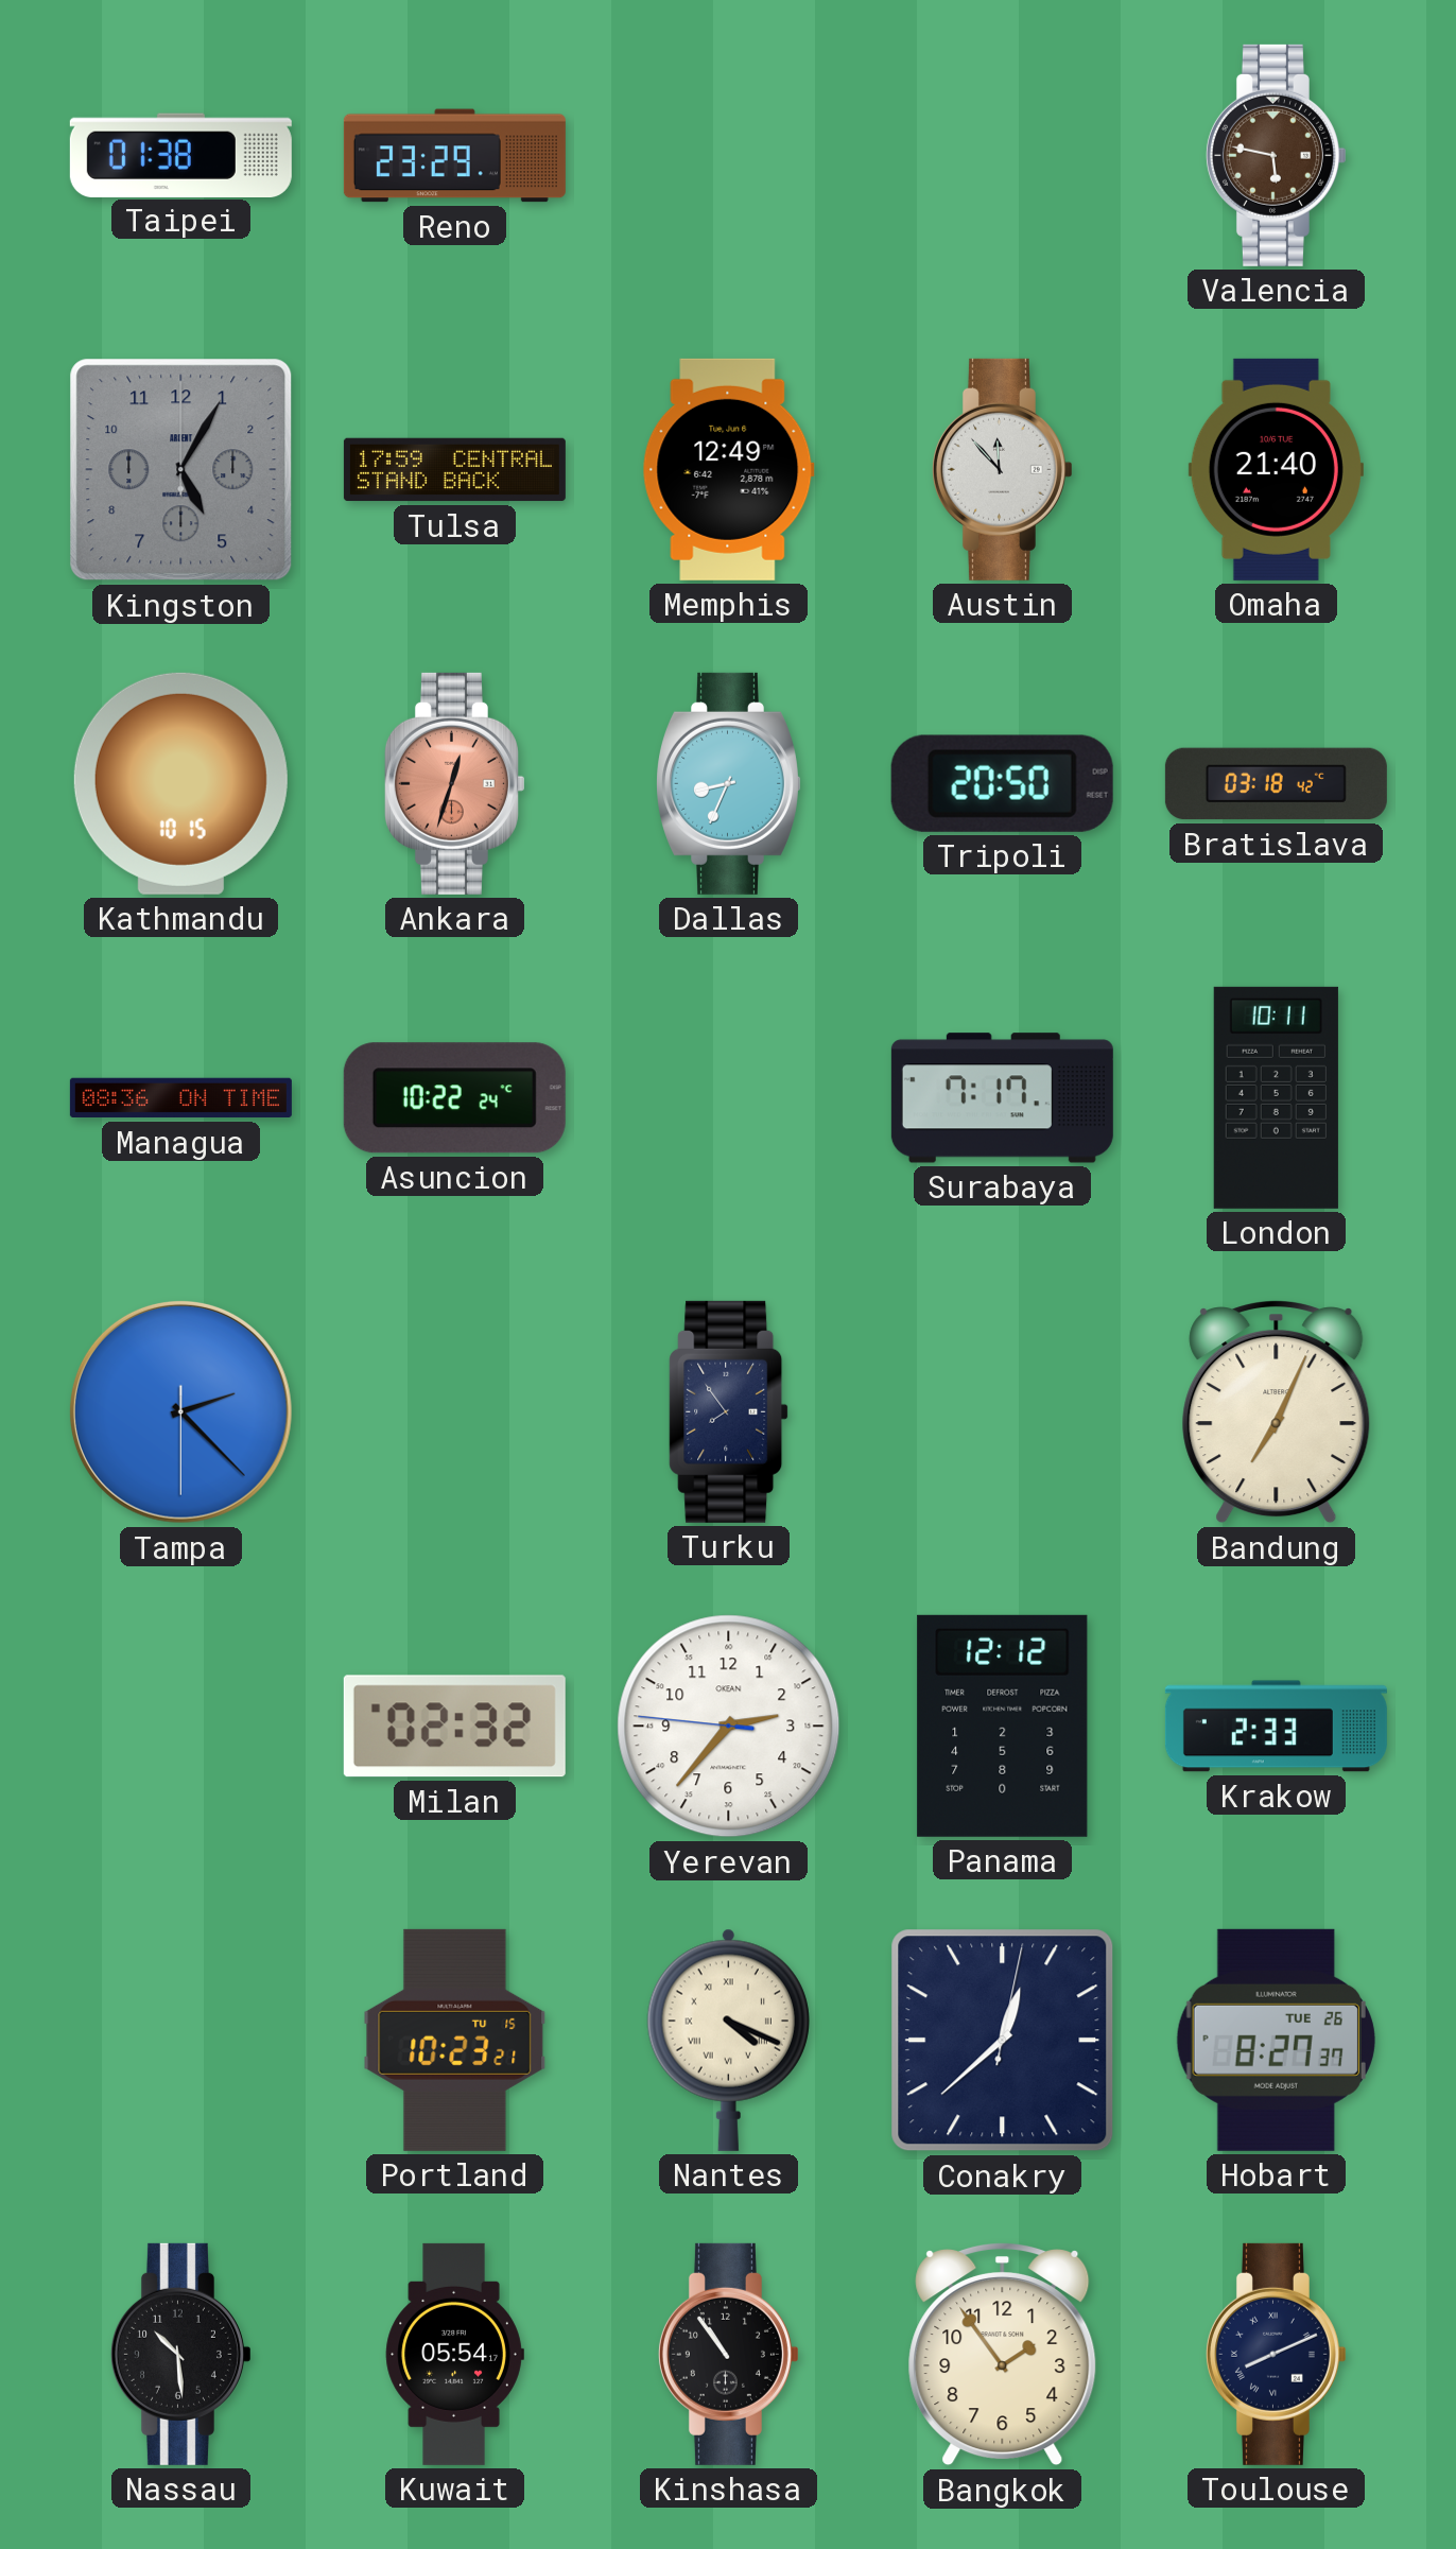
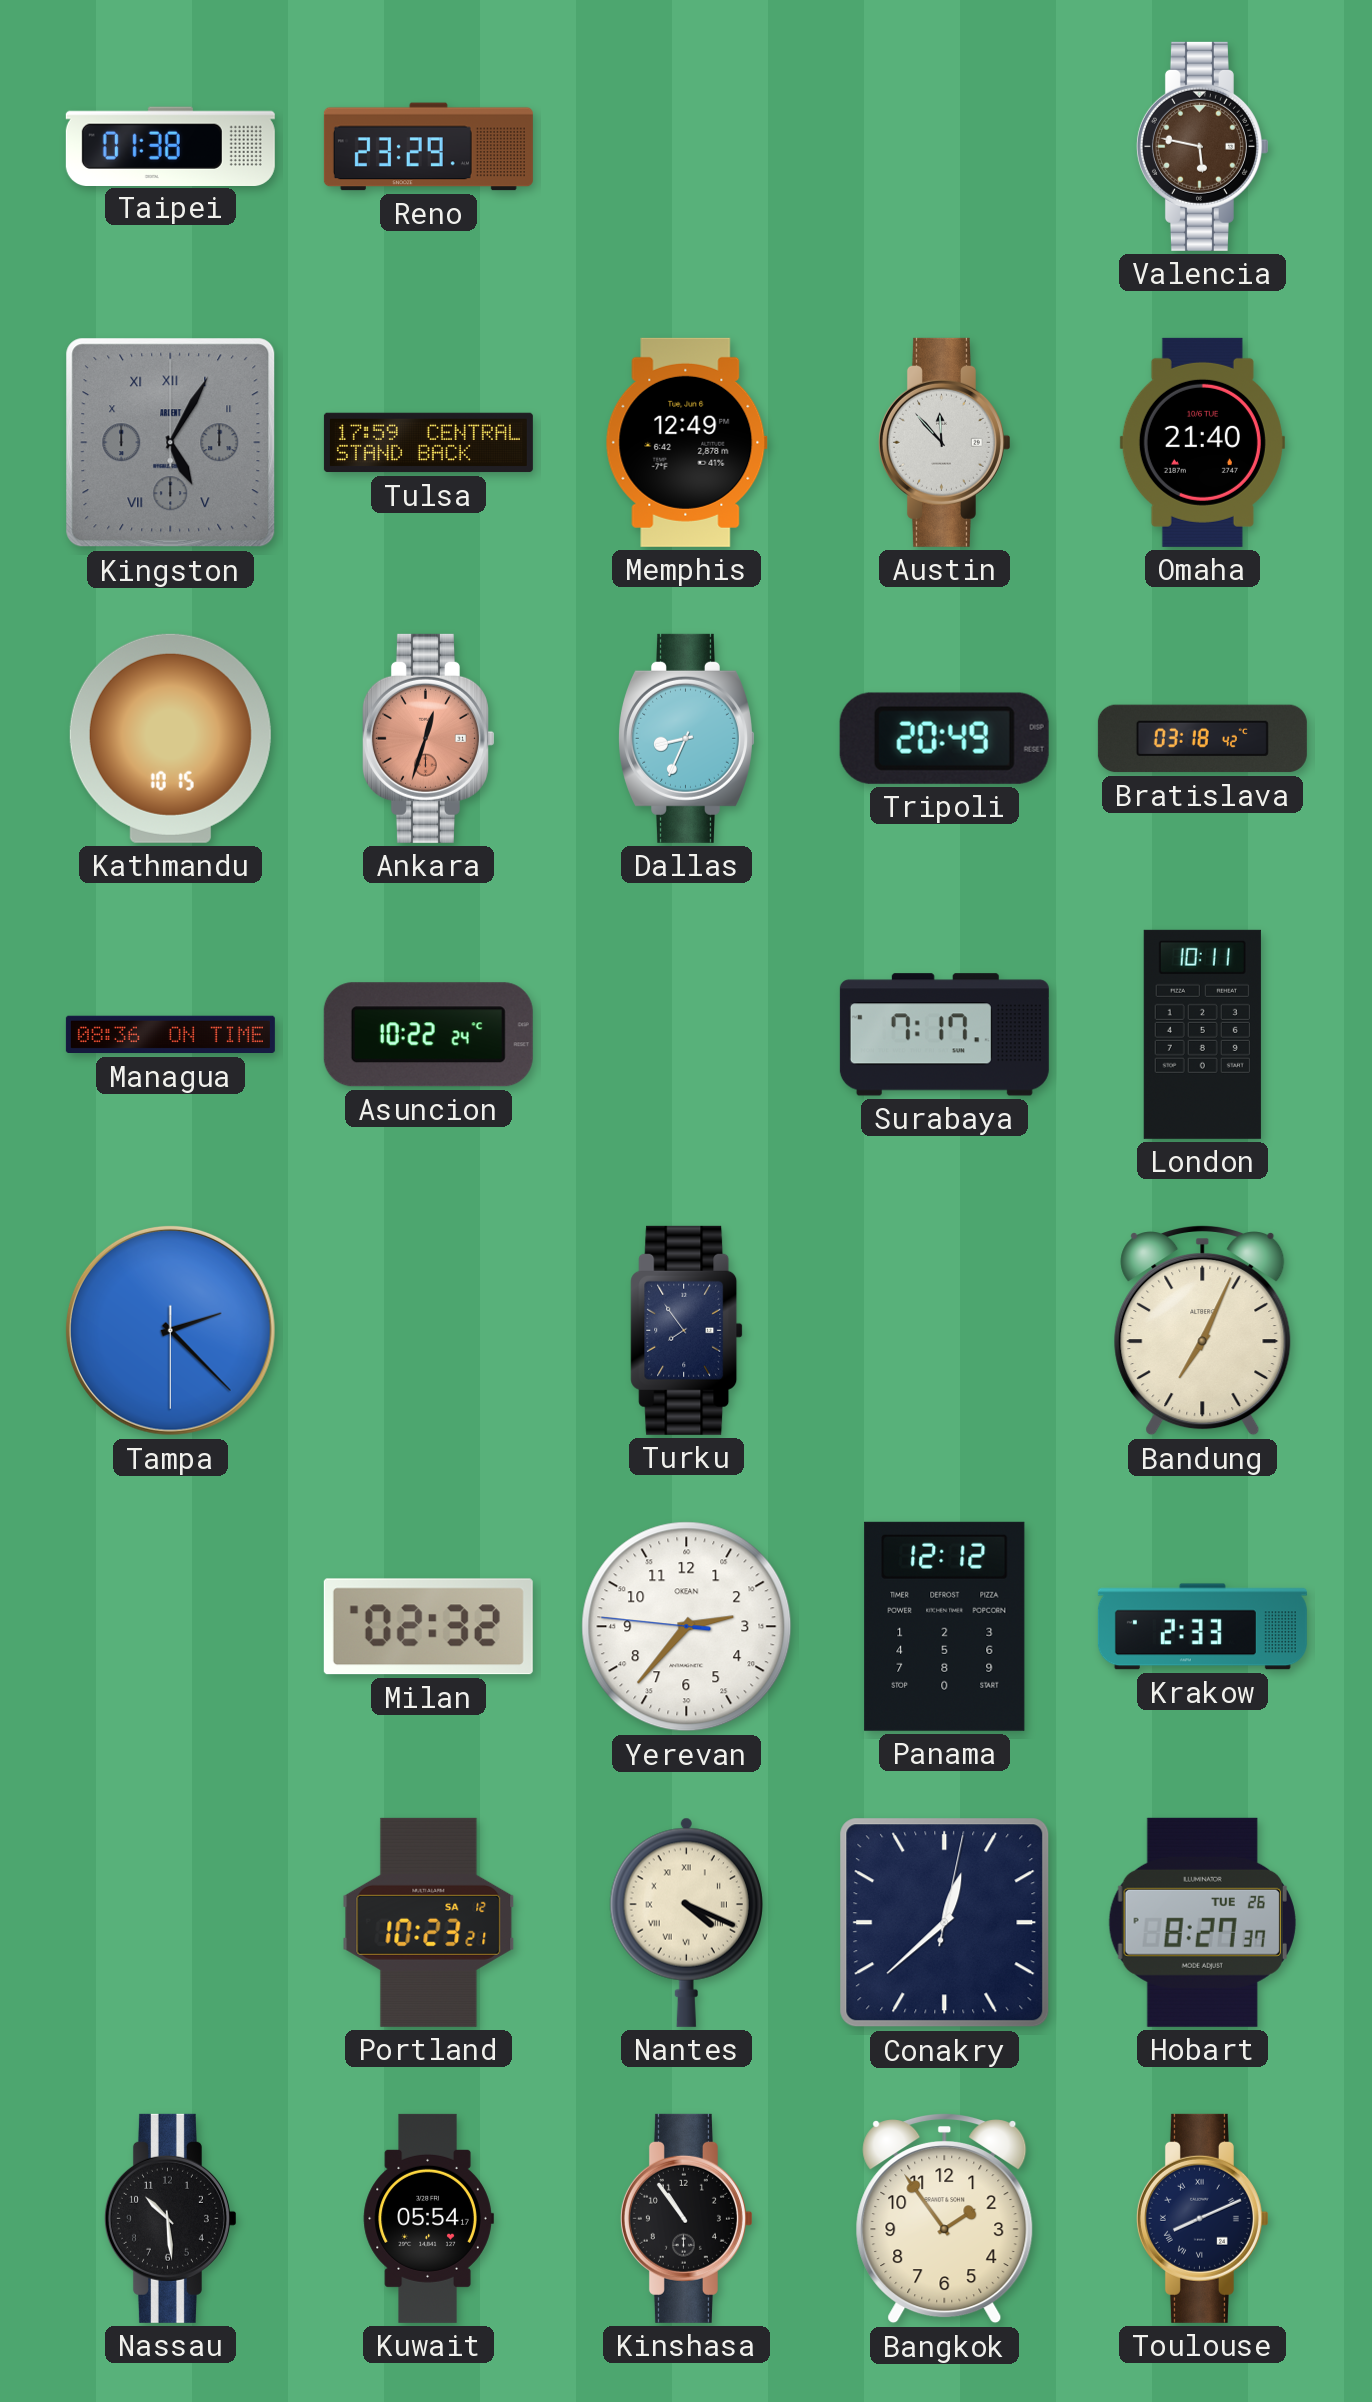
Kingston numerals: Arabic -> Roman
Tripoli: 20:50 -> 20:49
Portland date: TU 15 -> SA 12
